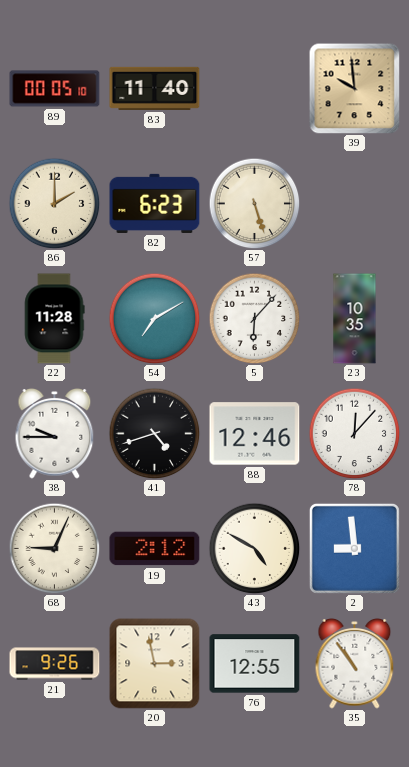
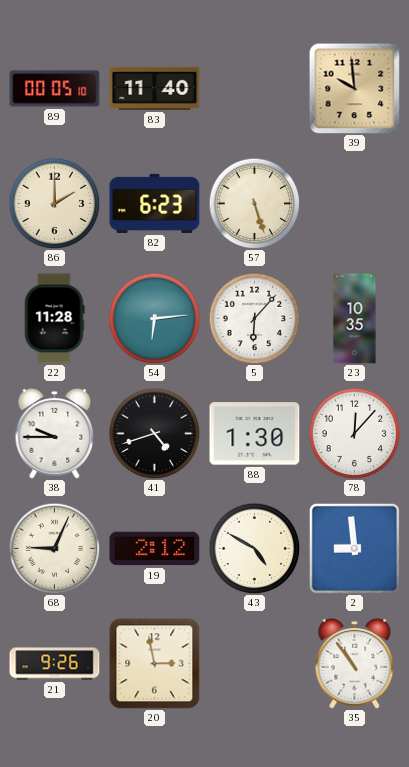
54: 7:10 -> 6:14
88: 12:46 -> 1:30
76: 12:55 -> none
